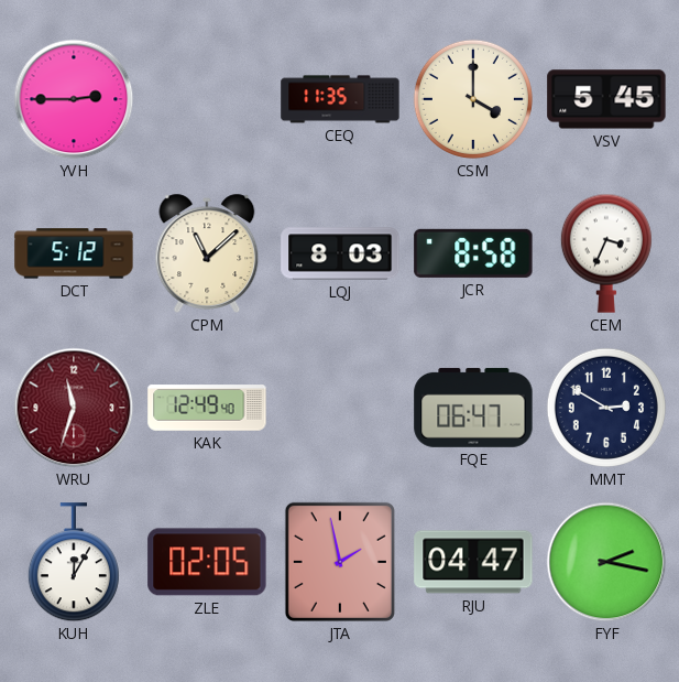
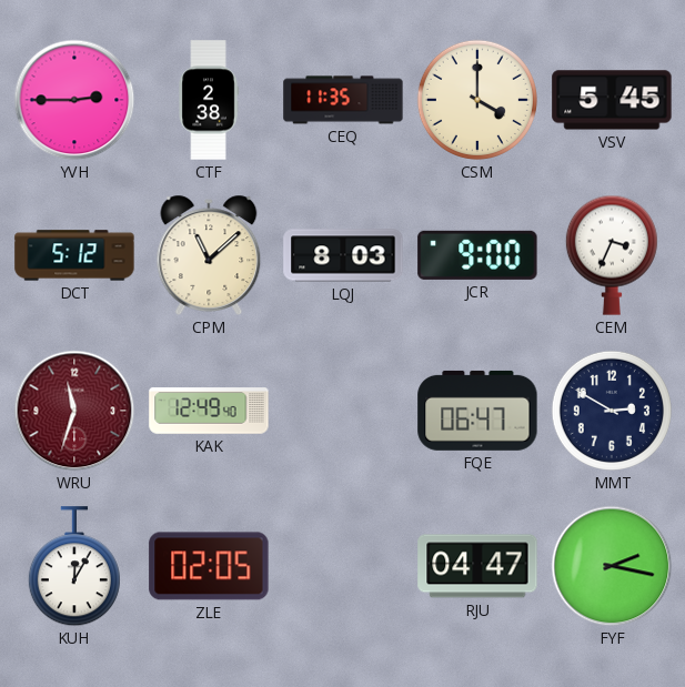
CTF: none -> 2:38
JCR: 8:58 -> 9:00
JTA: 1:58 -> none
